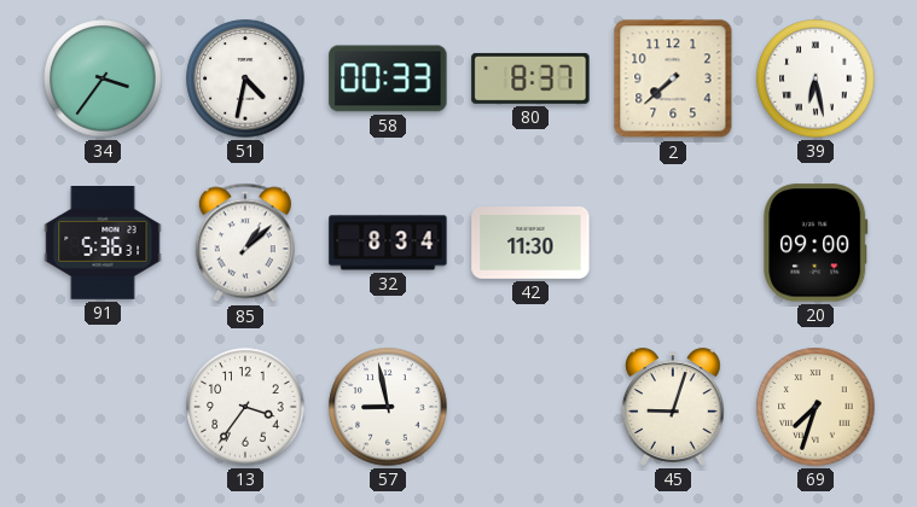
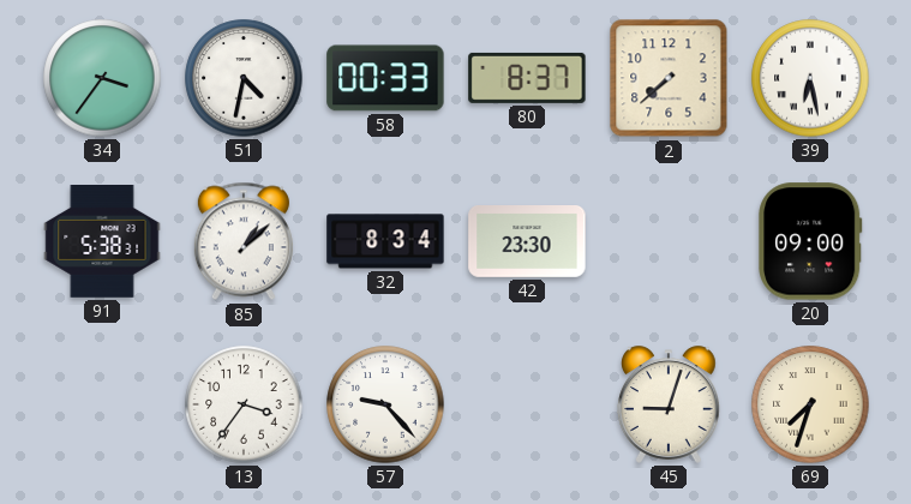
91: 5:36 -> 5:38
42: 11:30 -> 23:30
57: 8:58 -> 9:23
